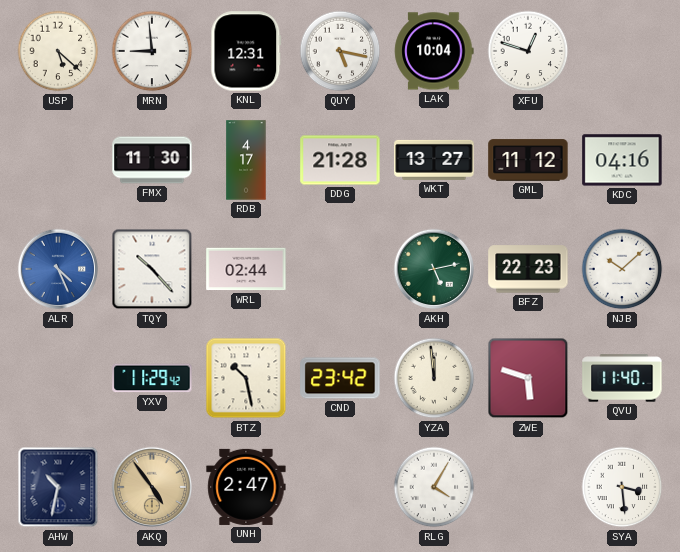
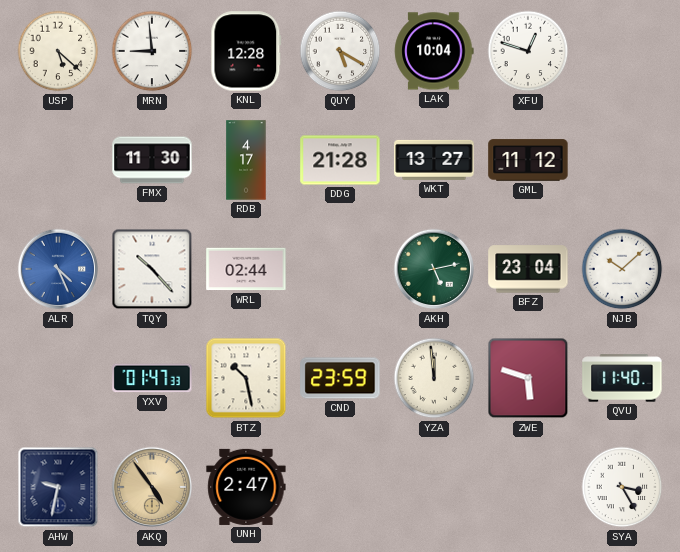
KNL: 12:31 -> 12:28
QUY: 5:17 -> 5:20
KDC: 04:16 -> none
BFZ: 22:23 -> 23:04
YXV: 11:29 -> 01:47
CND: 23:42 -> 23:59
AHW: 10:32 -> 9:32
RLG: 4:05 -> none
SYA: 3:29 -> 3:25
